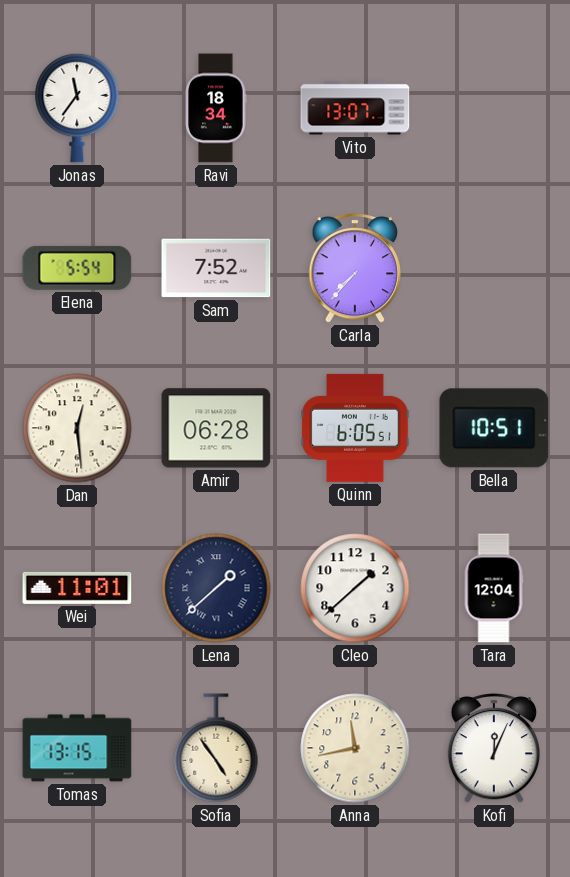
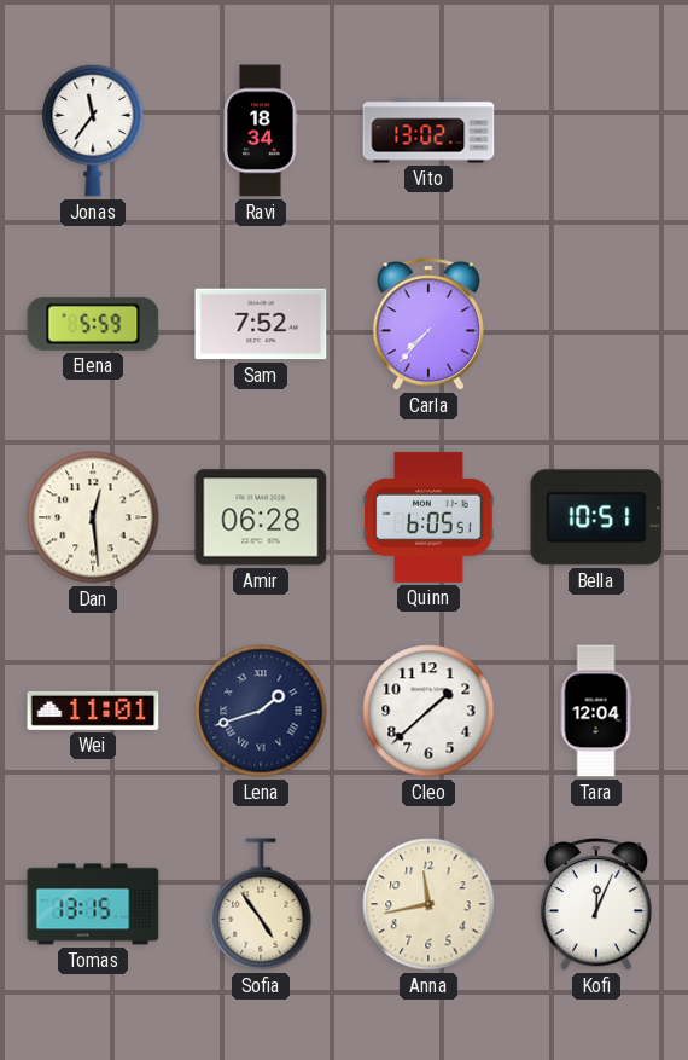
Vito: 13:07 -> 13:02
Elena: 5:54 -> 5:59
Lena: 1:38 -> 1:42
